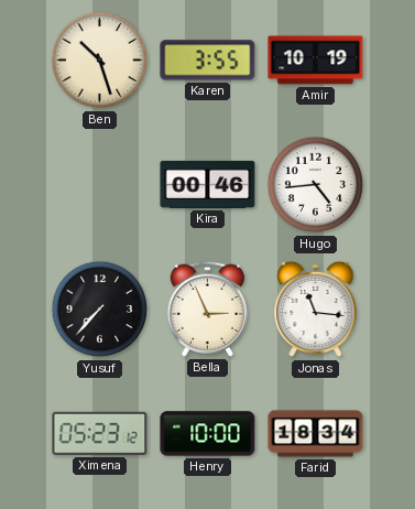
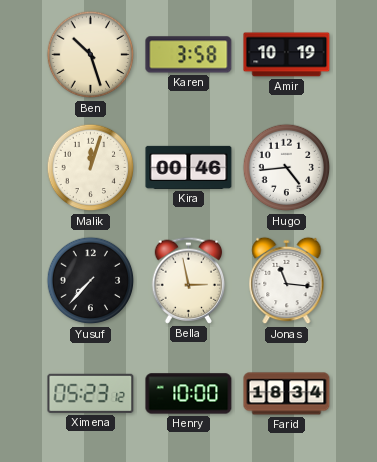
Karen: 3:55 -> 3:58
Malik: none -> 12:03
Bella: 2:56 -> 2:58
